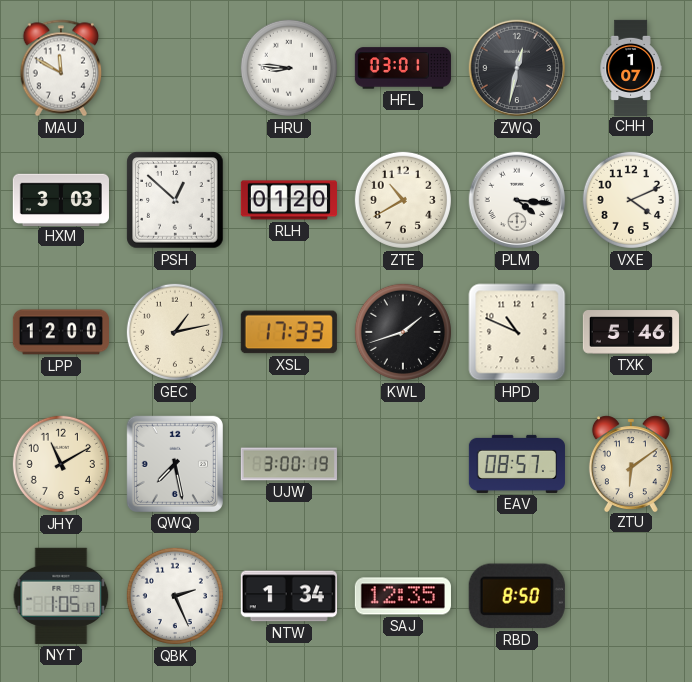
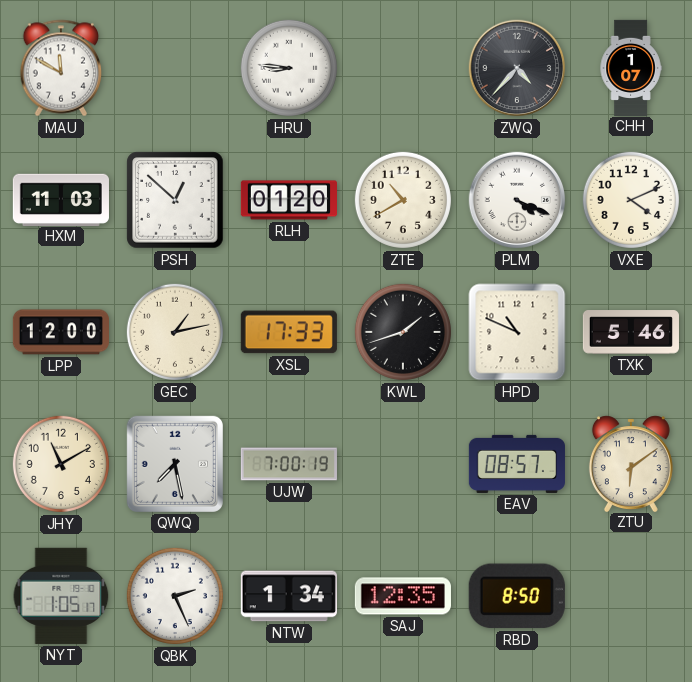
HFL: 03:01 -> none
ZWQ: 12:32 -> 4:37
HXM: 3:03 -> 11:03
PLM: 4:16 -> 4:19
UJW: 3:00 -> 7:00
